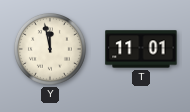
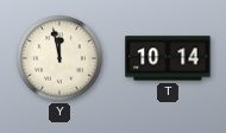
T: 11:01 -> 10:14
